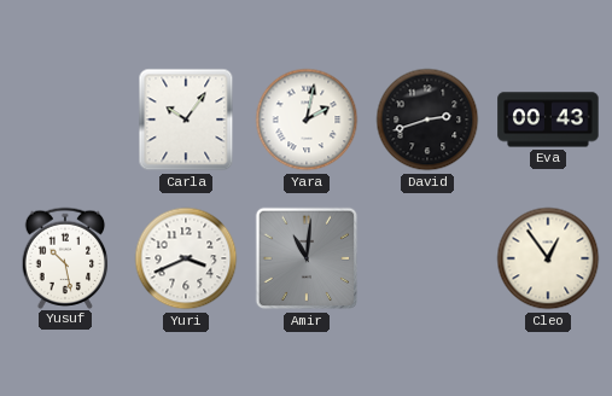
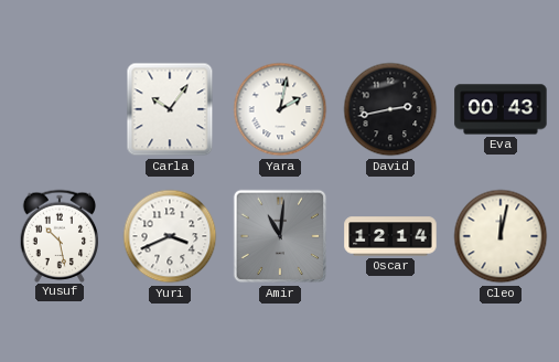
David: 2:42 -> 2:43
Oscar: none -> 12:14
Cleo: 12:54 -> 12:02
